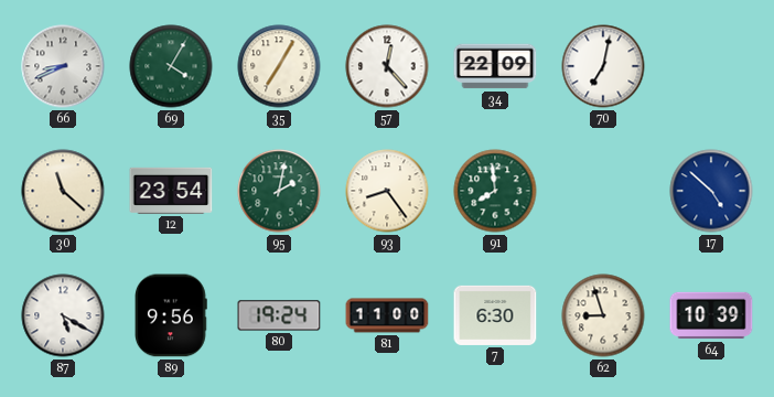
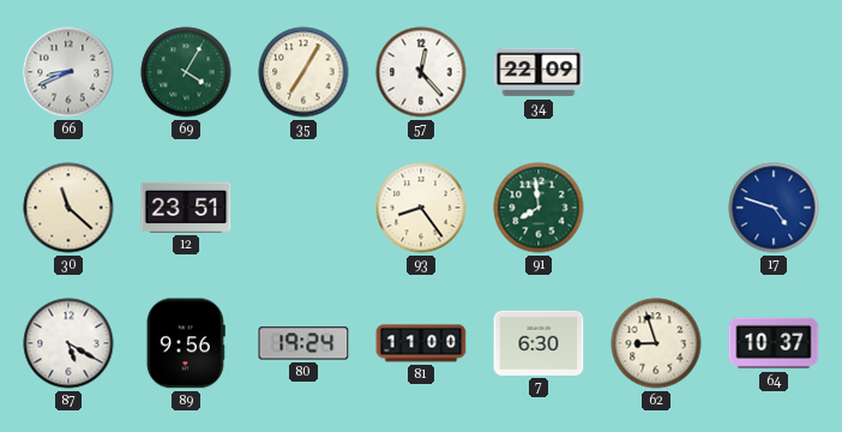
70: 7:02 -> none
12: 23:54 -> 23:51
95: 2:02 -> none
17: 4:52 -> 4:48
64: 10:39 -> 10:37
